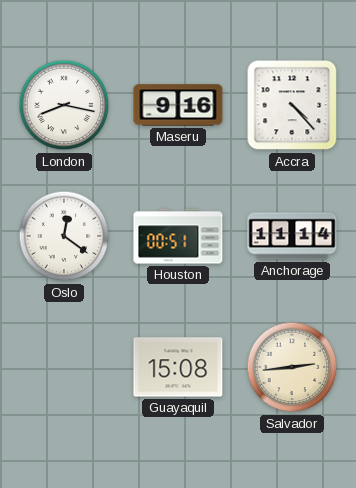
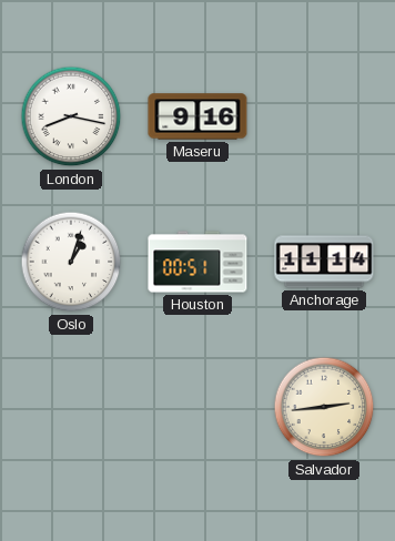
Accra: 4:23 -> none
Oslo: 12:21 -> 1:03
Guayaquil: 15:08 -> none
